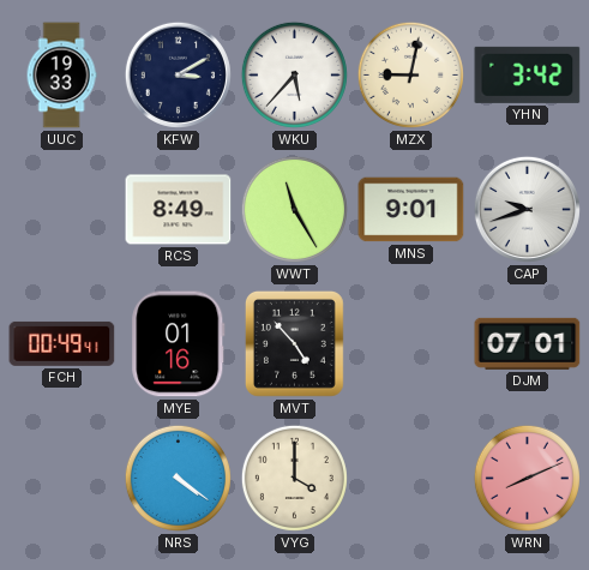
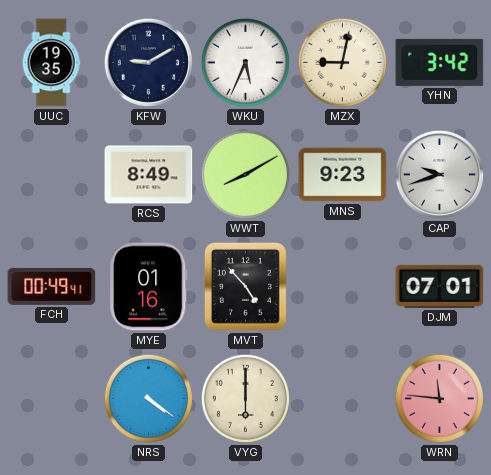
UUC: 19:33 -> 19:35
KFW: 3:10 -> 9:10
WKU: 5:37 -> 5:34
WWT: 11:25 -> 8:10
MNS: 9:01 -> 9:23
VYG: 4:00 -> 6:00
WRN: 8:11 -> 11:46
